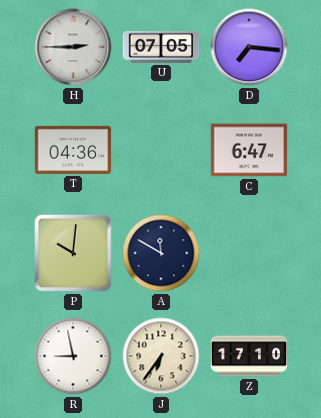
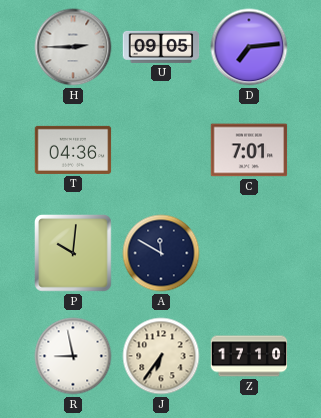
U: 07:05 -> 09:05
D: 7:16 -> 7:14
C: 6:47 -> 7:01
